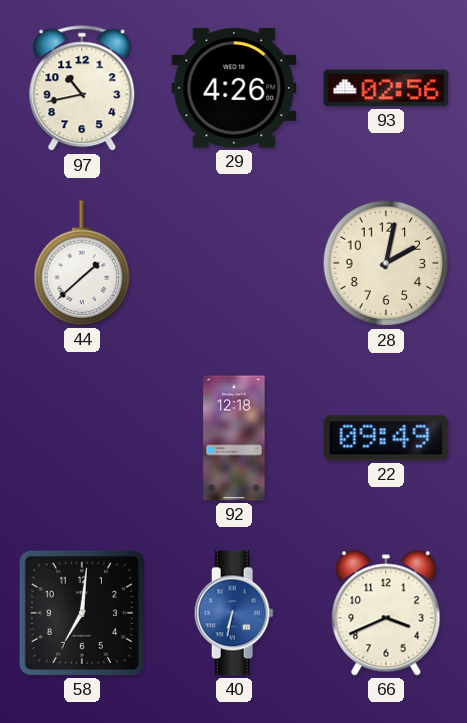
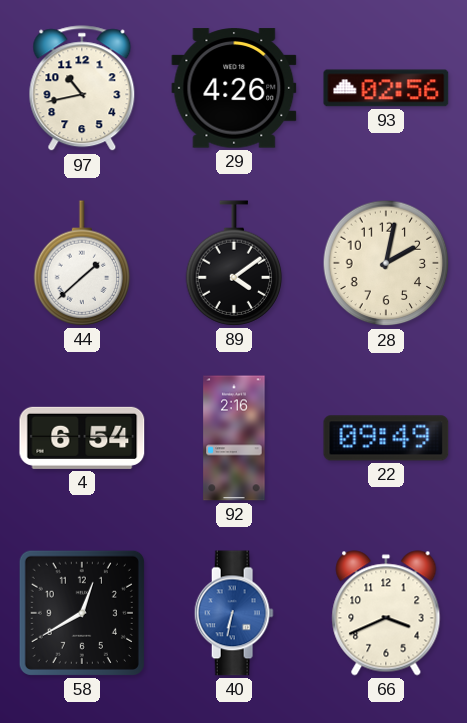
89: none -> 4:09
4: none -> 6:54
92: 12:18 -> 2:16
58: 7:01 -> 12:40
